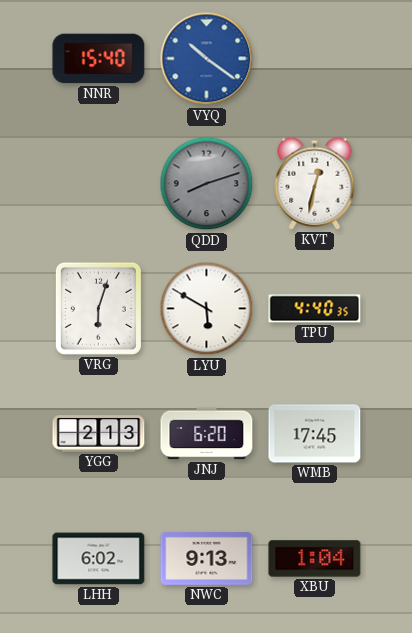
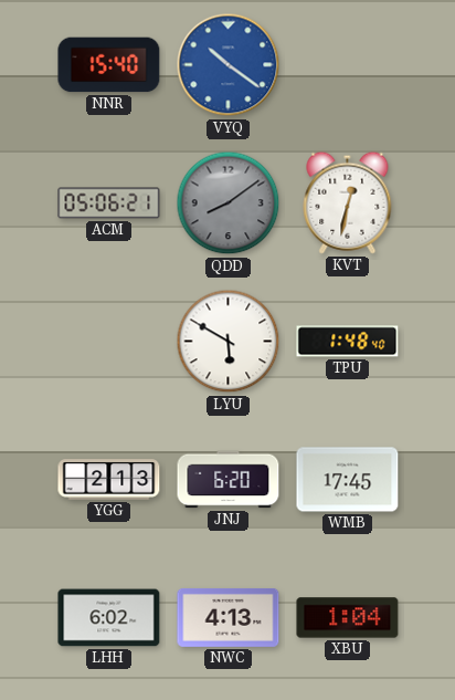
ACM: none -> 05:06
QDD: 8:12 -> 8:09
VRG: 6:03 -> none
TPU: 4:40 -> 1:48
NWC: 9:13 -> 4:13
